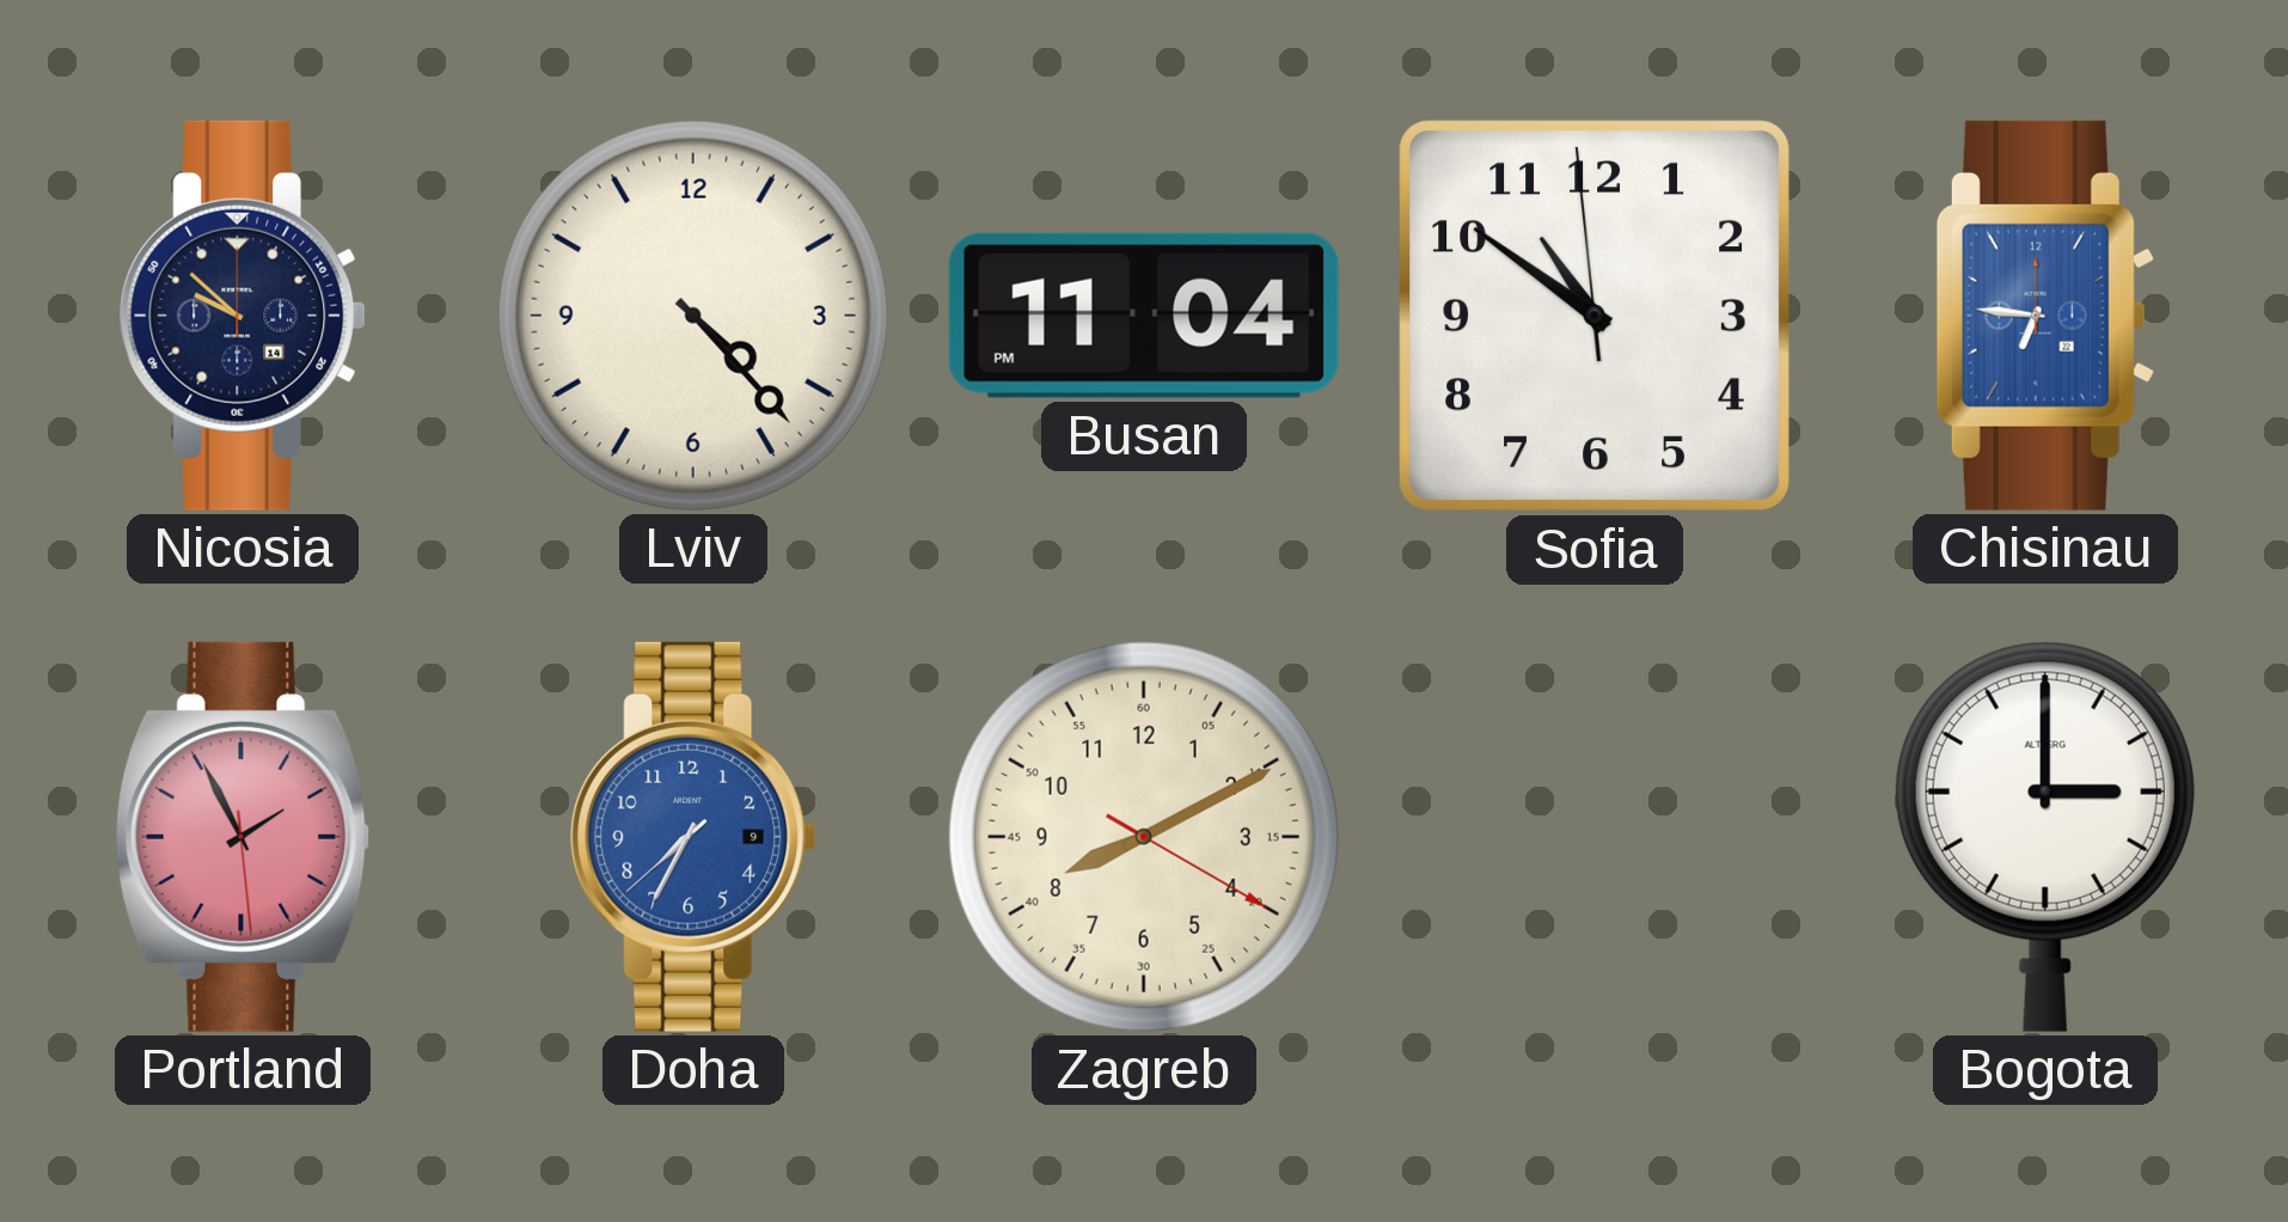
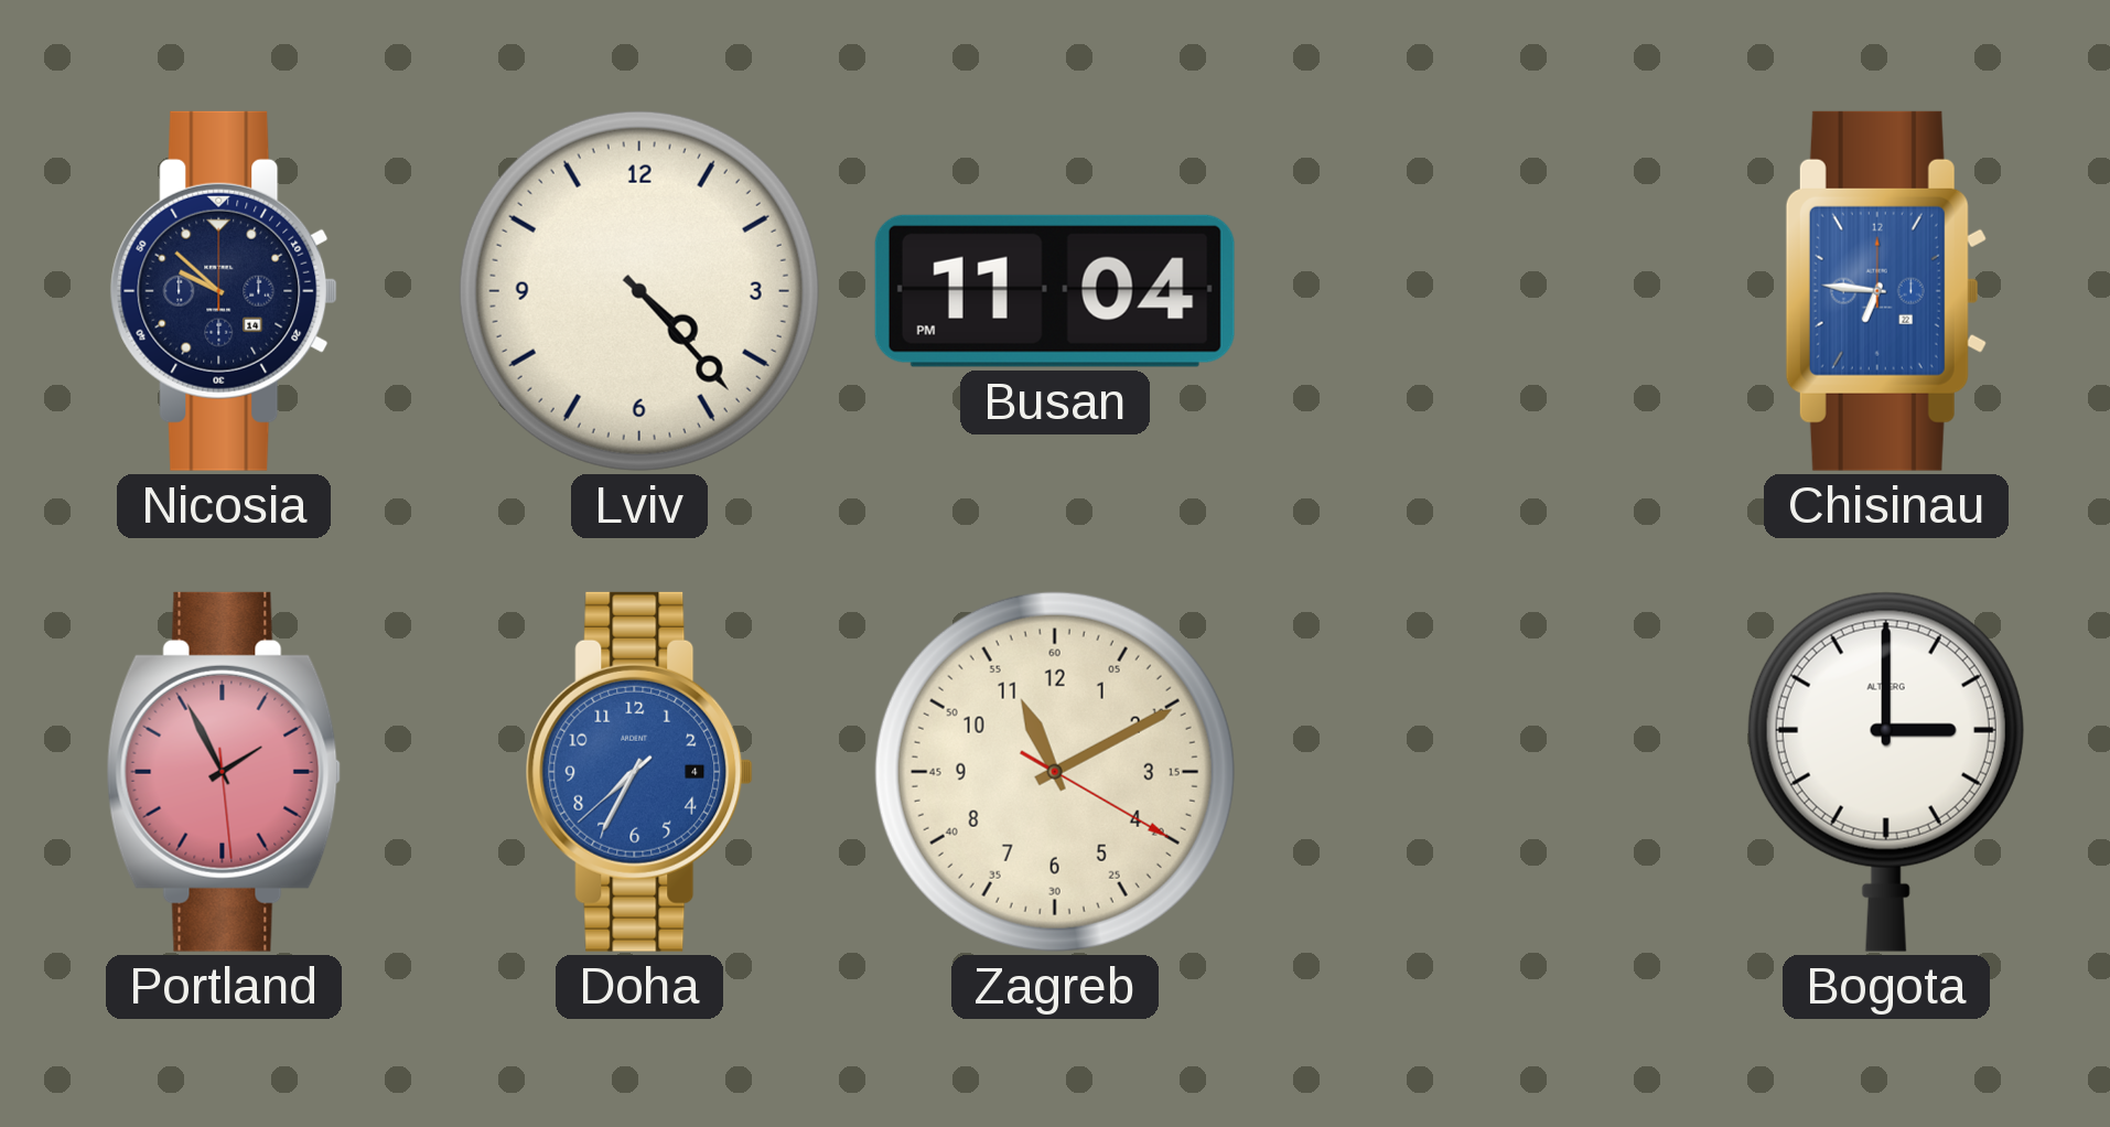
Sofia: 10:50 -> none
Doha date: 9 -> 4
Zagreb: 8:10 -> 11:10
